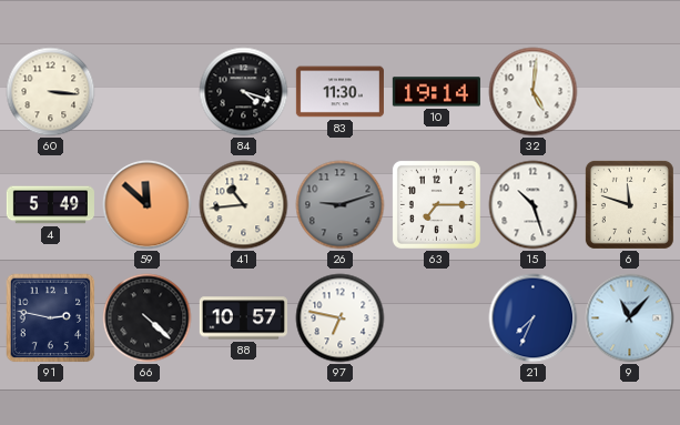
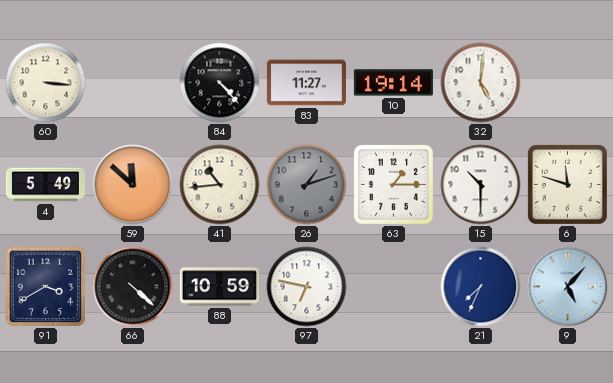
84: 4:18 -> 4:23
83: 11:30 -> 11:27
26: 9:12 -> 1:12
63: 7:15 -> 1:15
15: 10:27 -> 10:30
91: 2:47 -> 3:40
88: 10:57 -> 10:59
9: 11:07 -> 5:07
